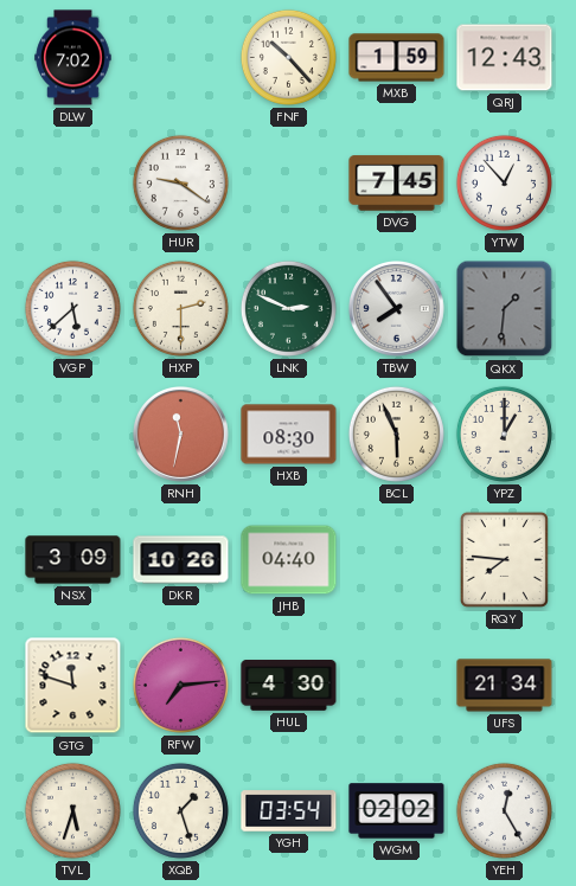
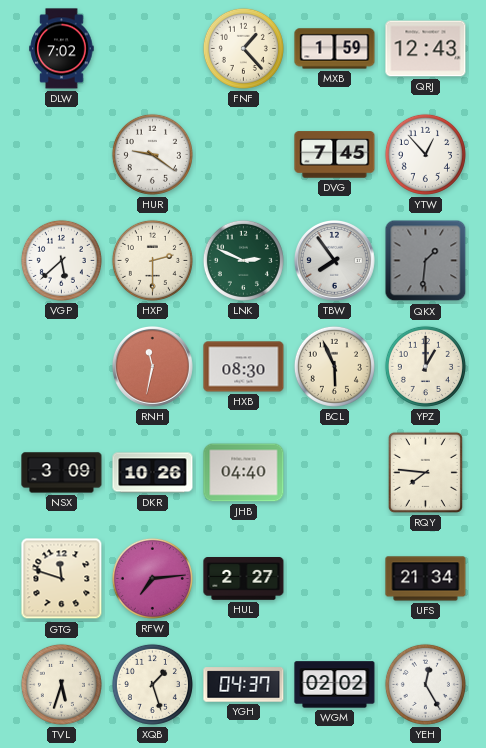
FNF: 10:23 -> 1:23
HUL: 4:30 -> 2:27
YGH: 03:54 -> 04:37
